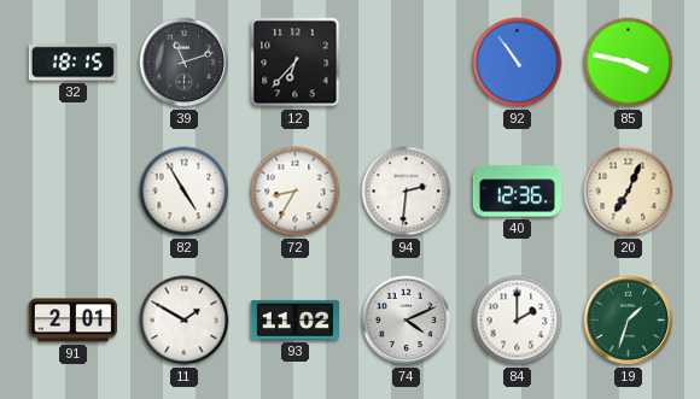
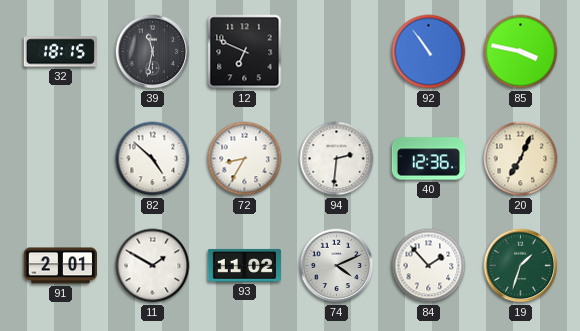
39: 11:12 -> 11:32
12: 6:37 -> 6:49
82: 4:55 -> 4:52
84: 2:00 -> 1:53
